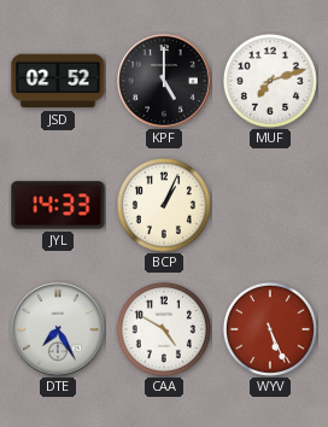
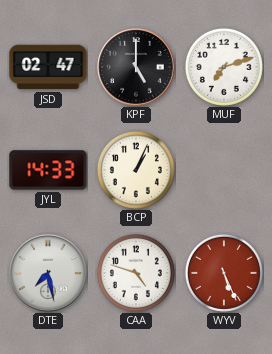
JSD: 02:52 -> 02:47
DTE: 7:25 -> 7:28
CAA: 4:50 -> 4:48
